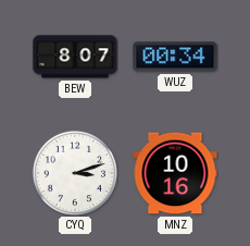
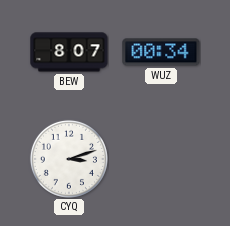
MNZ: 10:16 -> none
